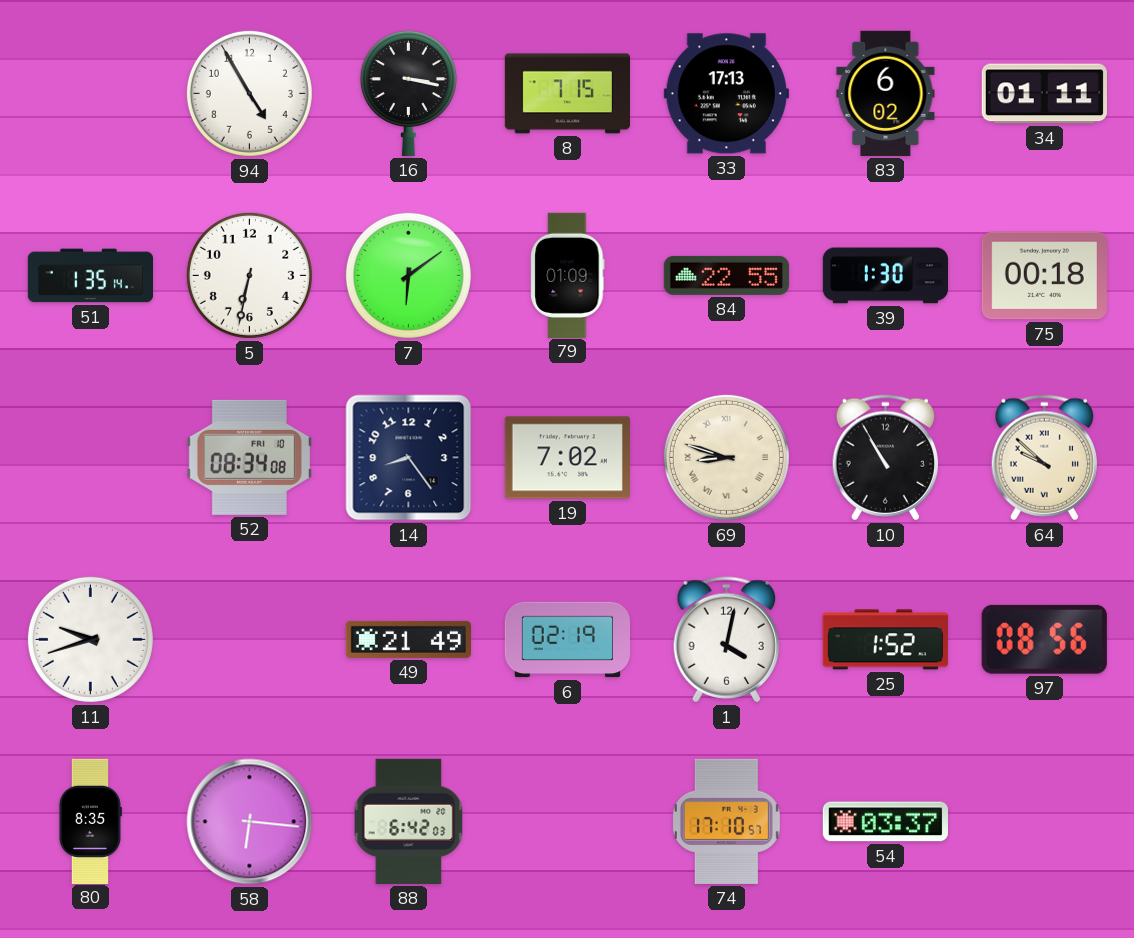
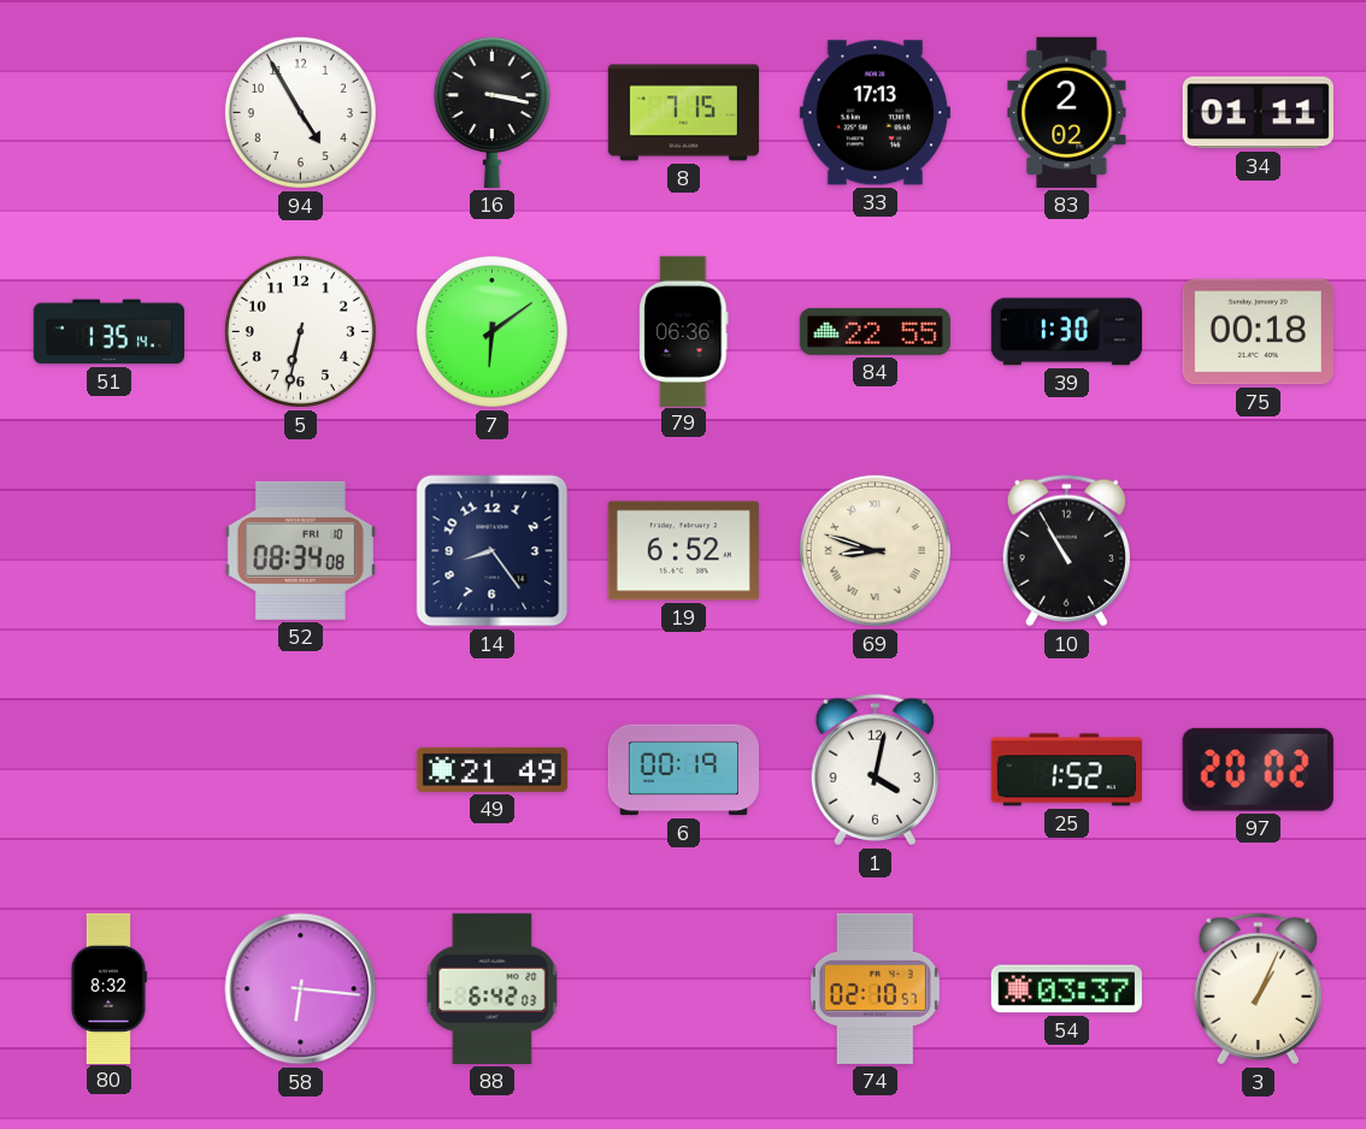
83: 6:02 -> 2:02
79: 01:09 -> 06:36
19: 7:02 -> 6:52
64: 9:52 -> none
11: 9:42 -> none
6: 02:19 -> 00:19
97: 08:56 -> 20:02
80: 8:35 -> 8:32
74: 17:10 -> 02:10
3: none -> 1:04
